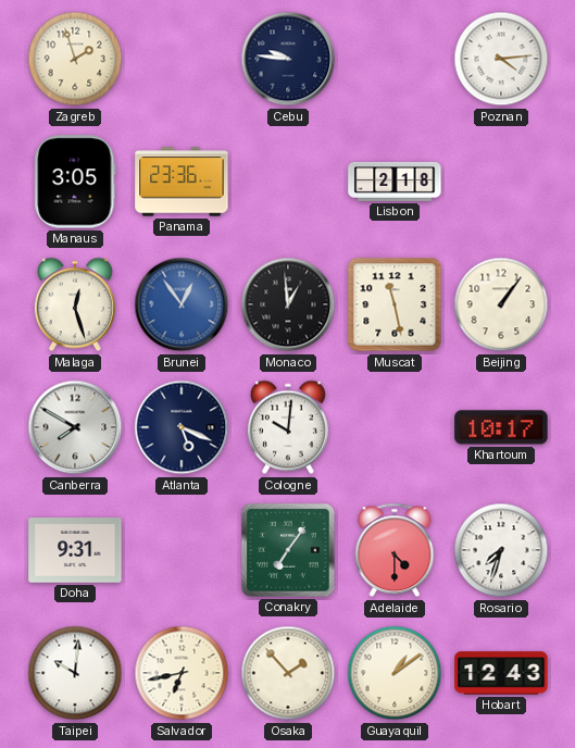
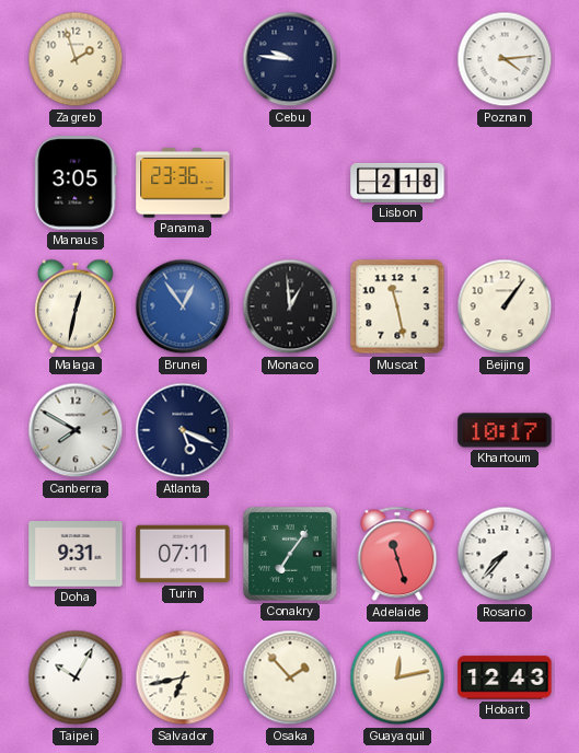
Malaga: 12:27 -> 12:32
Cologne: 10:01 -> none
Turin: none -> 07:11
Adelaide: 4:30 -> 11:27
Rosario: 7:33 -> 7:37
Taipei: 10:01 -> 10:05
Guayaquil: 1:09 -> 12:13
